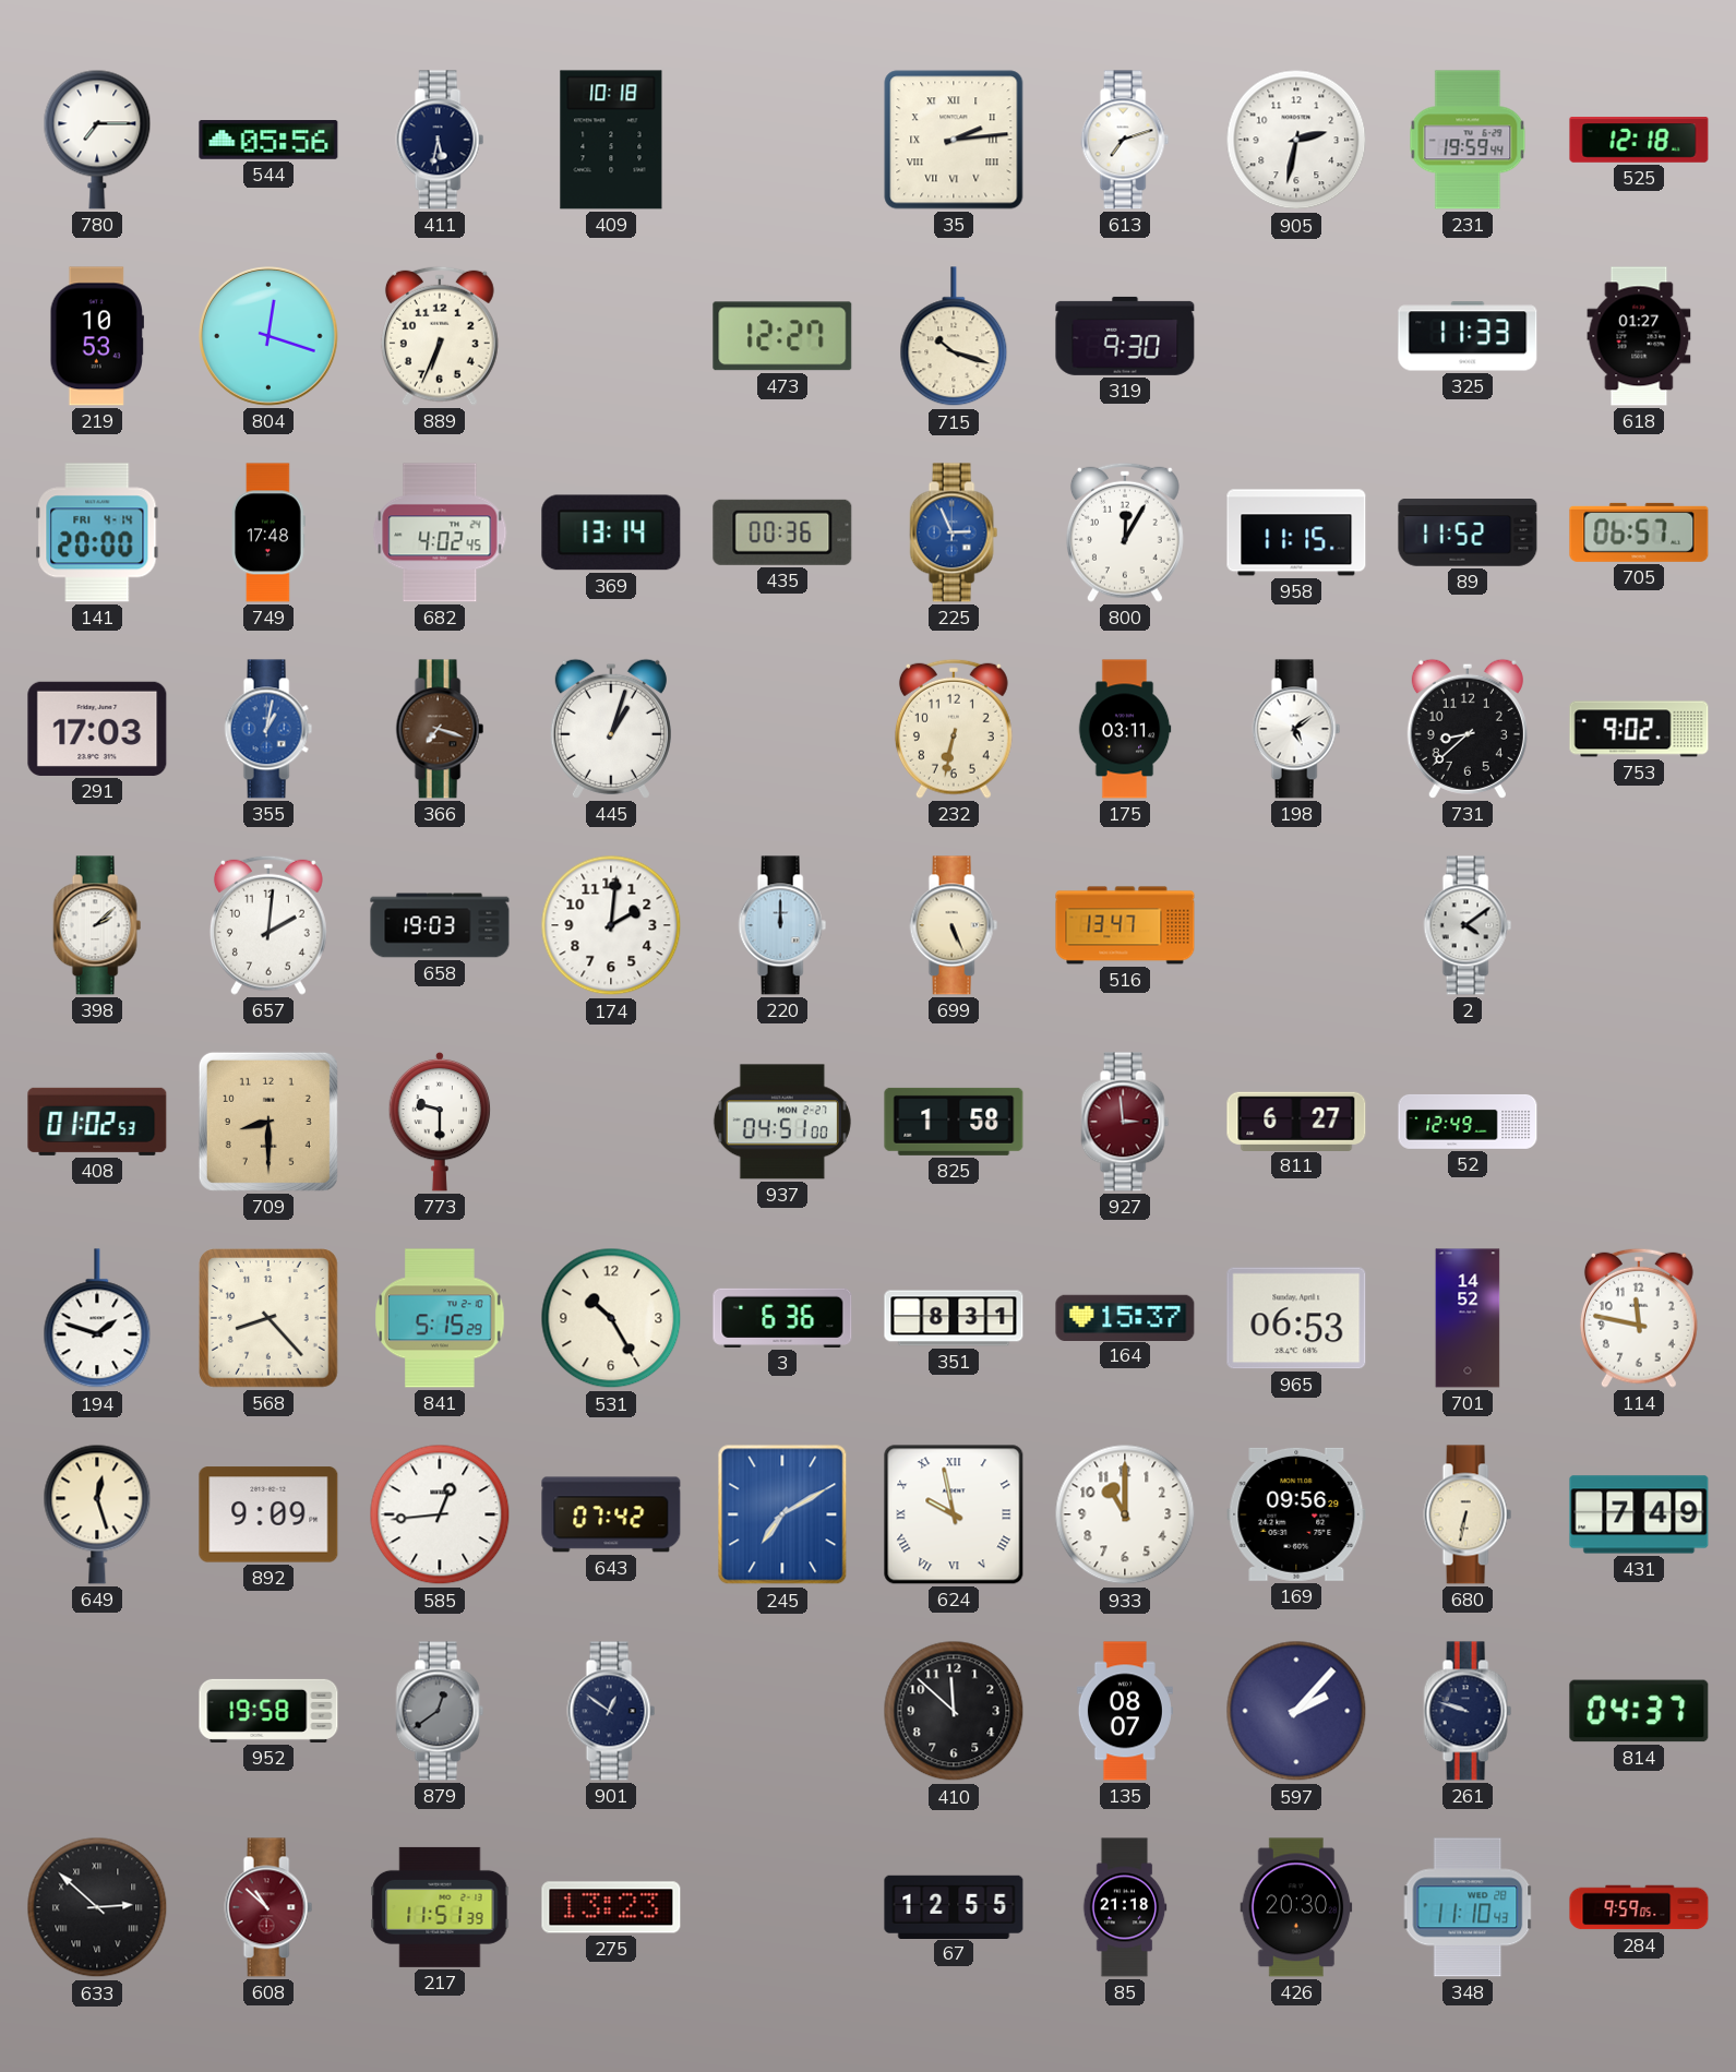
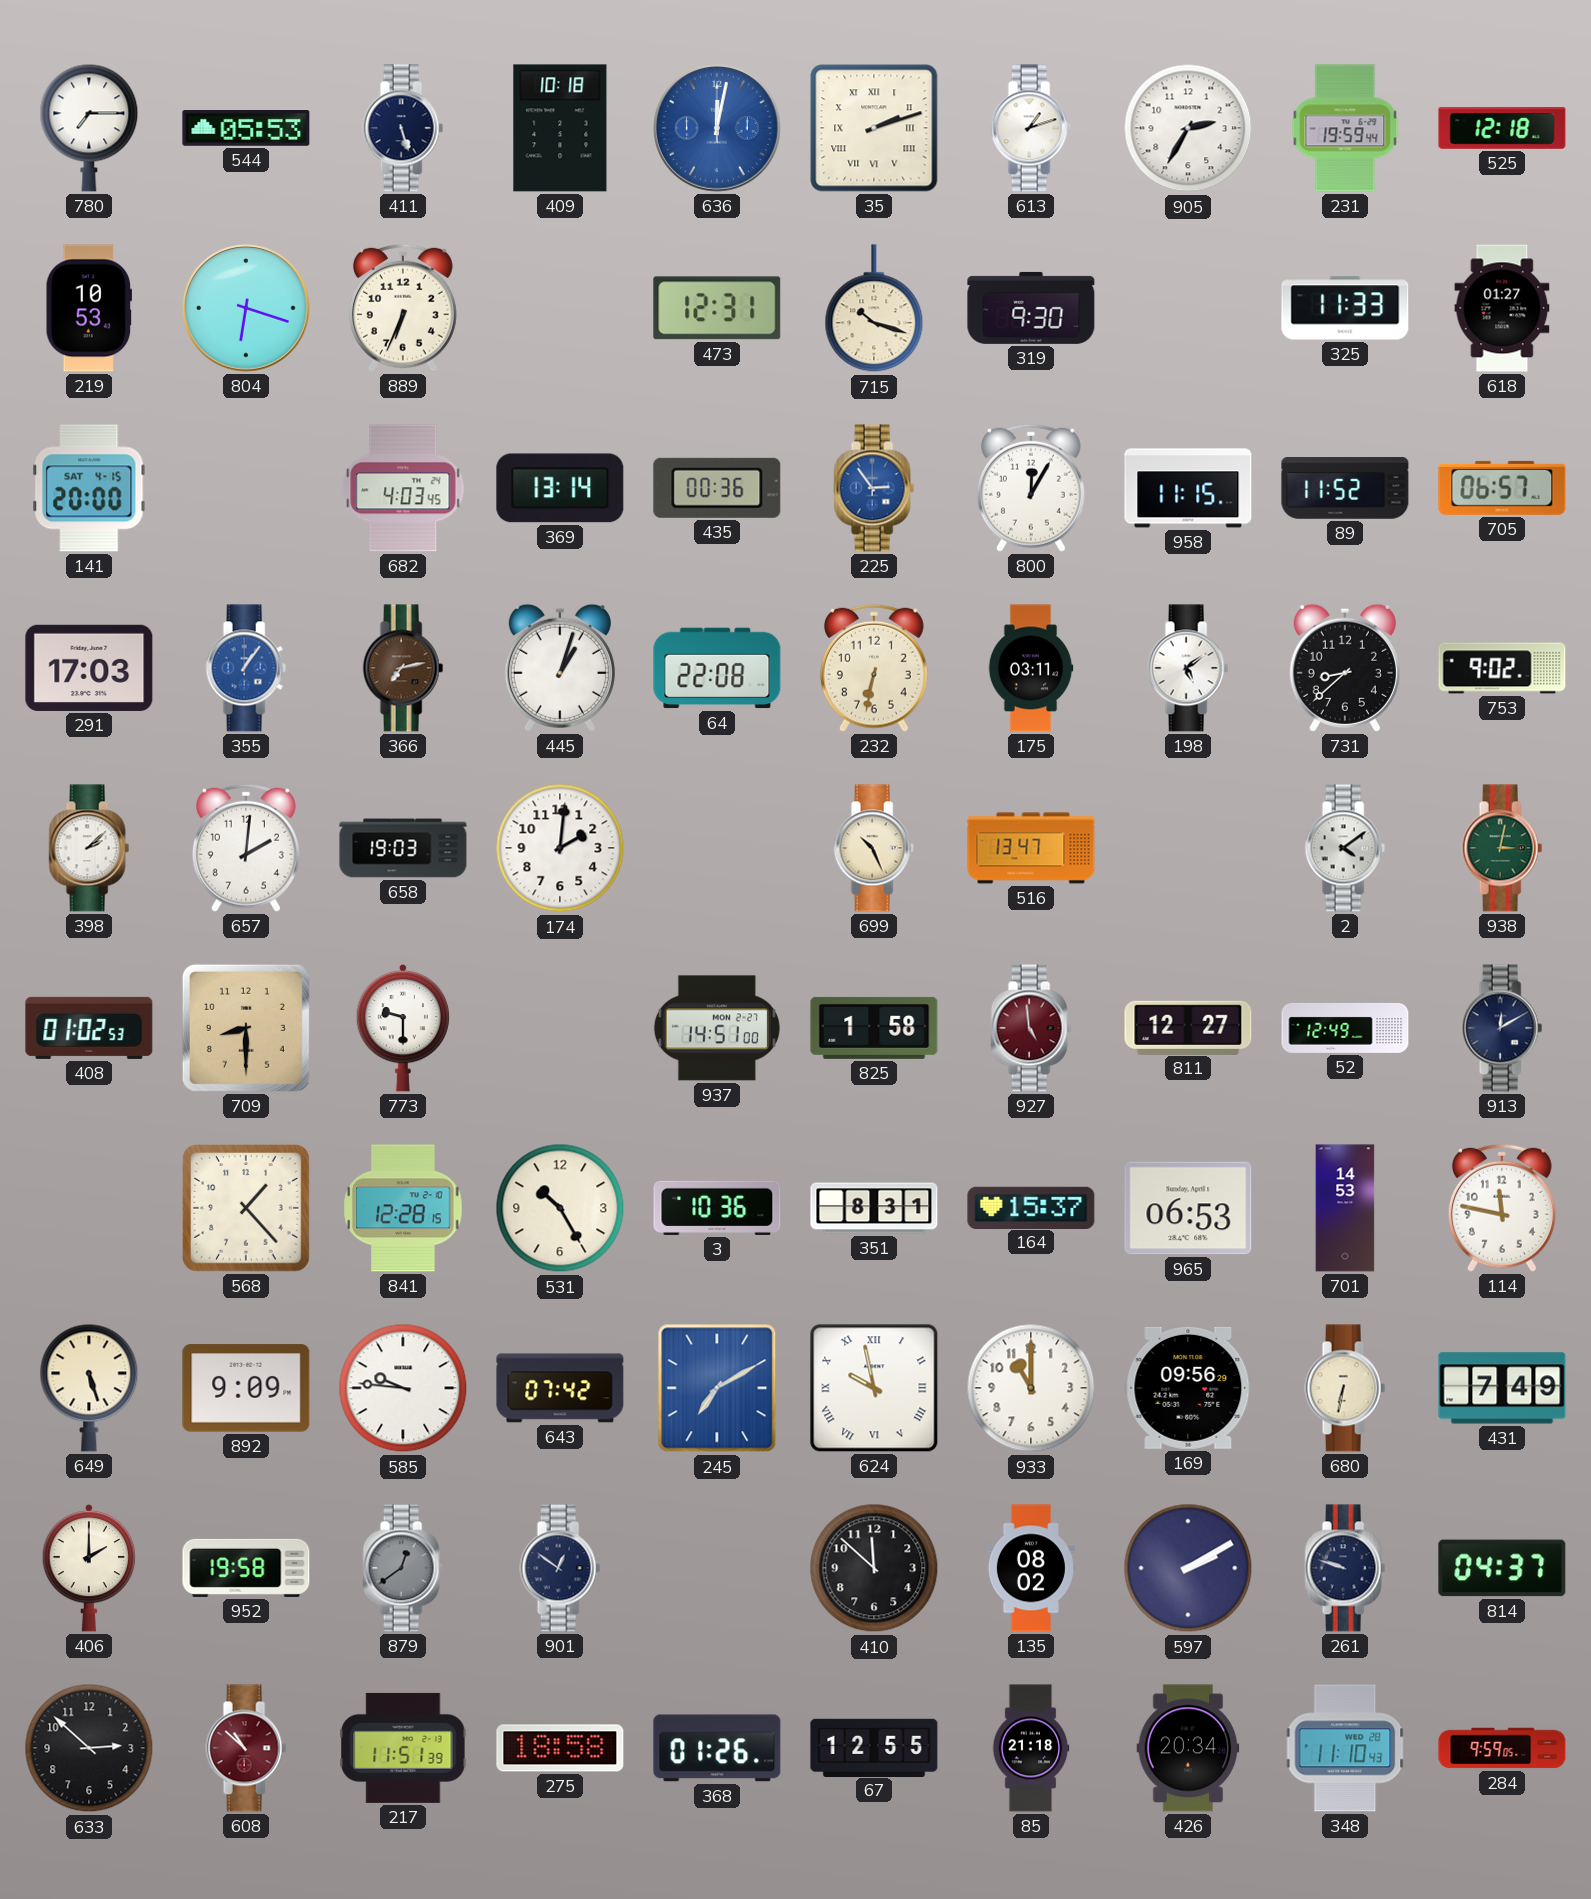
544: 05:56 -> 05:53
411: 5:32 -> 5:27
636: none -> 12:02
35: 2:14 -> 2:12
613: 7:12 -> 1:12
905: 2:32 -> 2:35
804: 12:18 -> 6:18
473: 12:27 -> 12:31
141 date: FRI 4-14 -> SAT 4-15
749: 17:48 -> none
682: 4:02 -> 4:03
225: 2:56 -> 2:54
355: 1:02 -> 1:06
366: 7:18 -> 7:13
64: none -> 22:08
220: 12:00 -> none
699: 5:26 -> 10:26
938: none -> 3:02
937: 04:51 -> 14:51
927: 2:59 -> 4:59
811: 6:27 -> 12:27
913: none -> 12:10
194: 1:48 -> none
568: 8:23 -> 1:23
841: 5:15 -> 12:28
3: 6:36 -> 10:36
701: 14:52 -> 14:53
649: 12:27 -> 5:27
585: 12:44 -> 9:46
406: none -> 2:00
135: 08:07 -> 08:02
597: 2:07 -> 2:10
633 numerals: Roman -> Arabic
275: 13:23 -> 18:58
368: none -> 01:26
426: 20:30 -> 20:34
